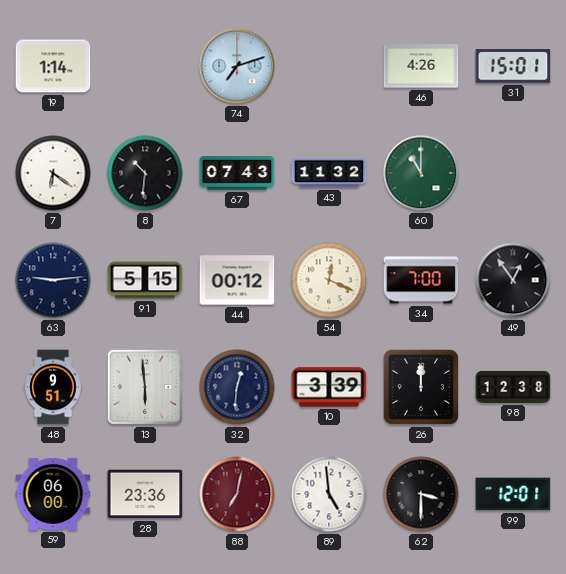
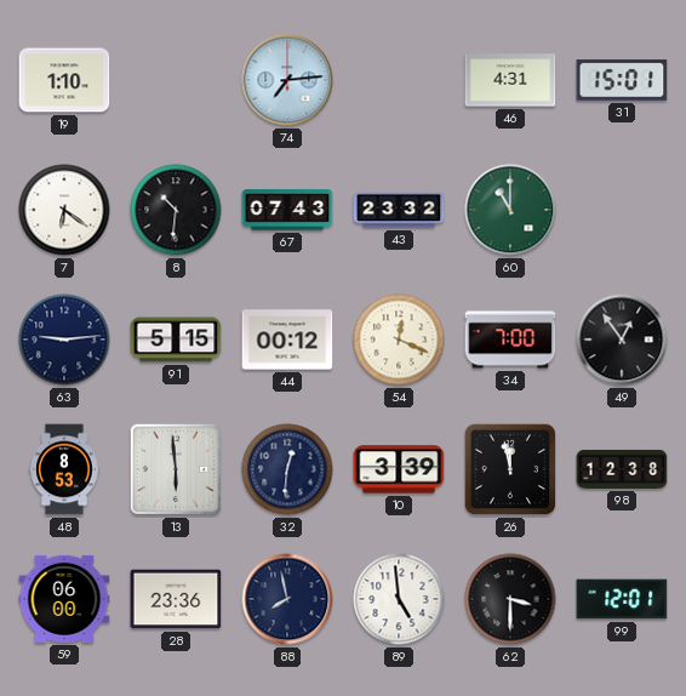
19: 1:14 -> 1:10
74: 7:12 -> 7:14
46: 4:26 -> 4:31
43: 11:32 -> 23:32
48: 9:51 -> 8:53
26: 12:00 -> 11:58
88: 7:02 -> 7:58
88 dial: burgundy -> navy
